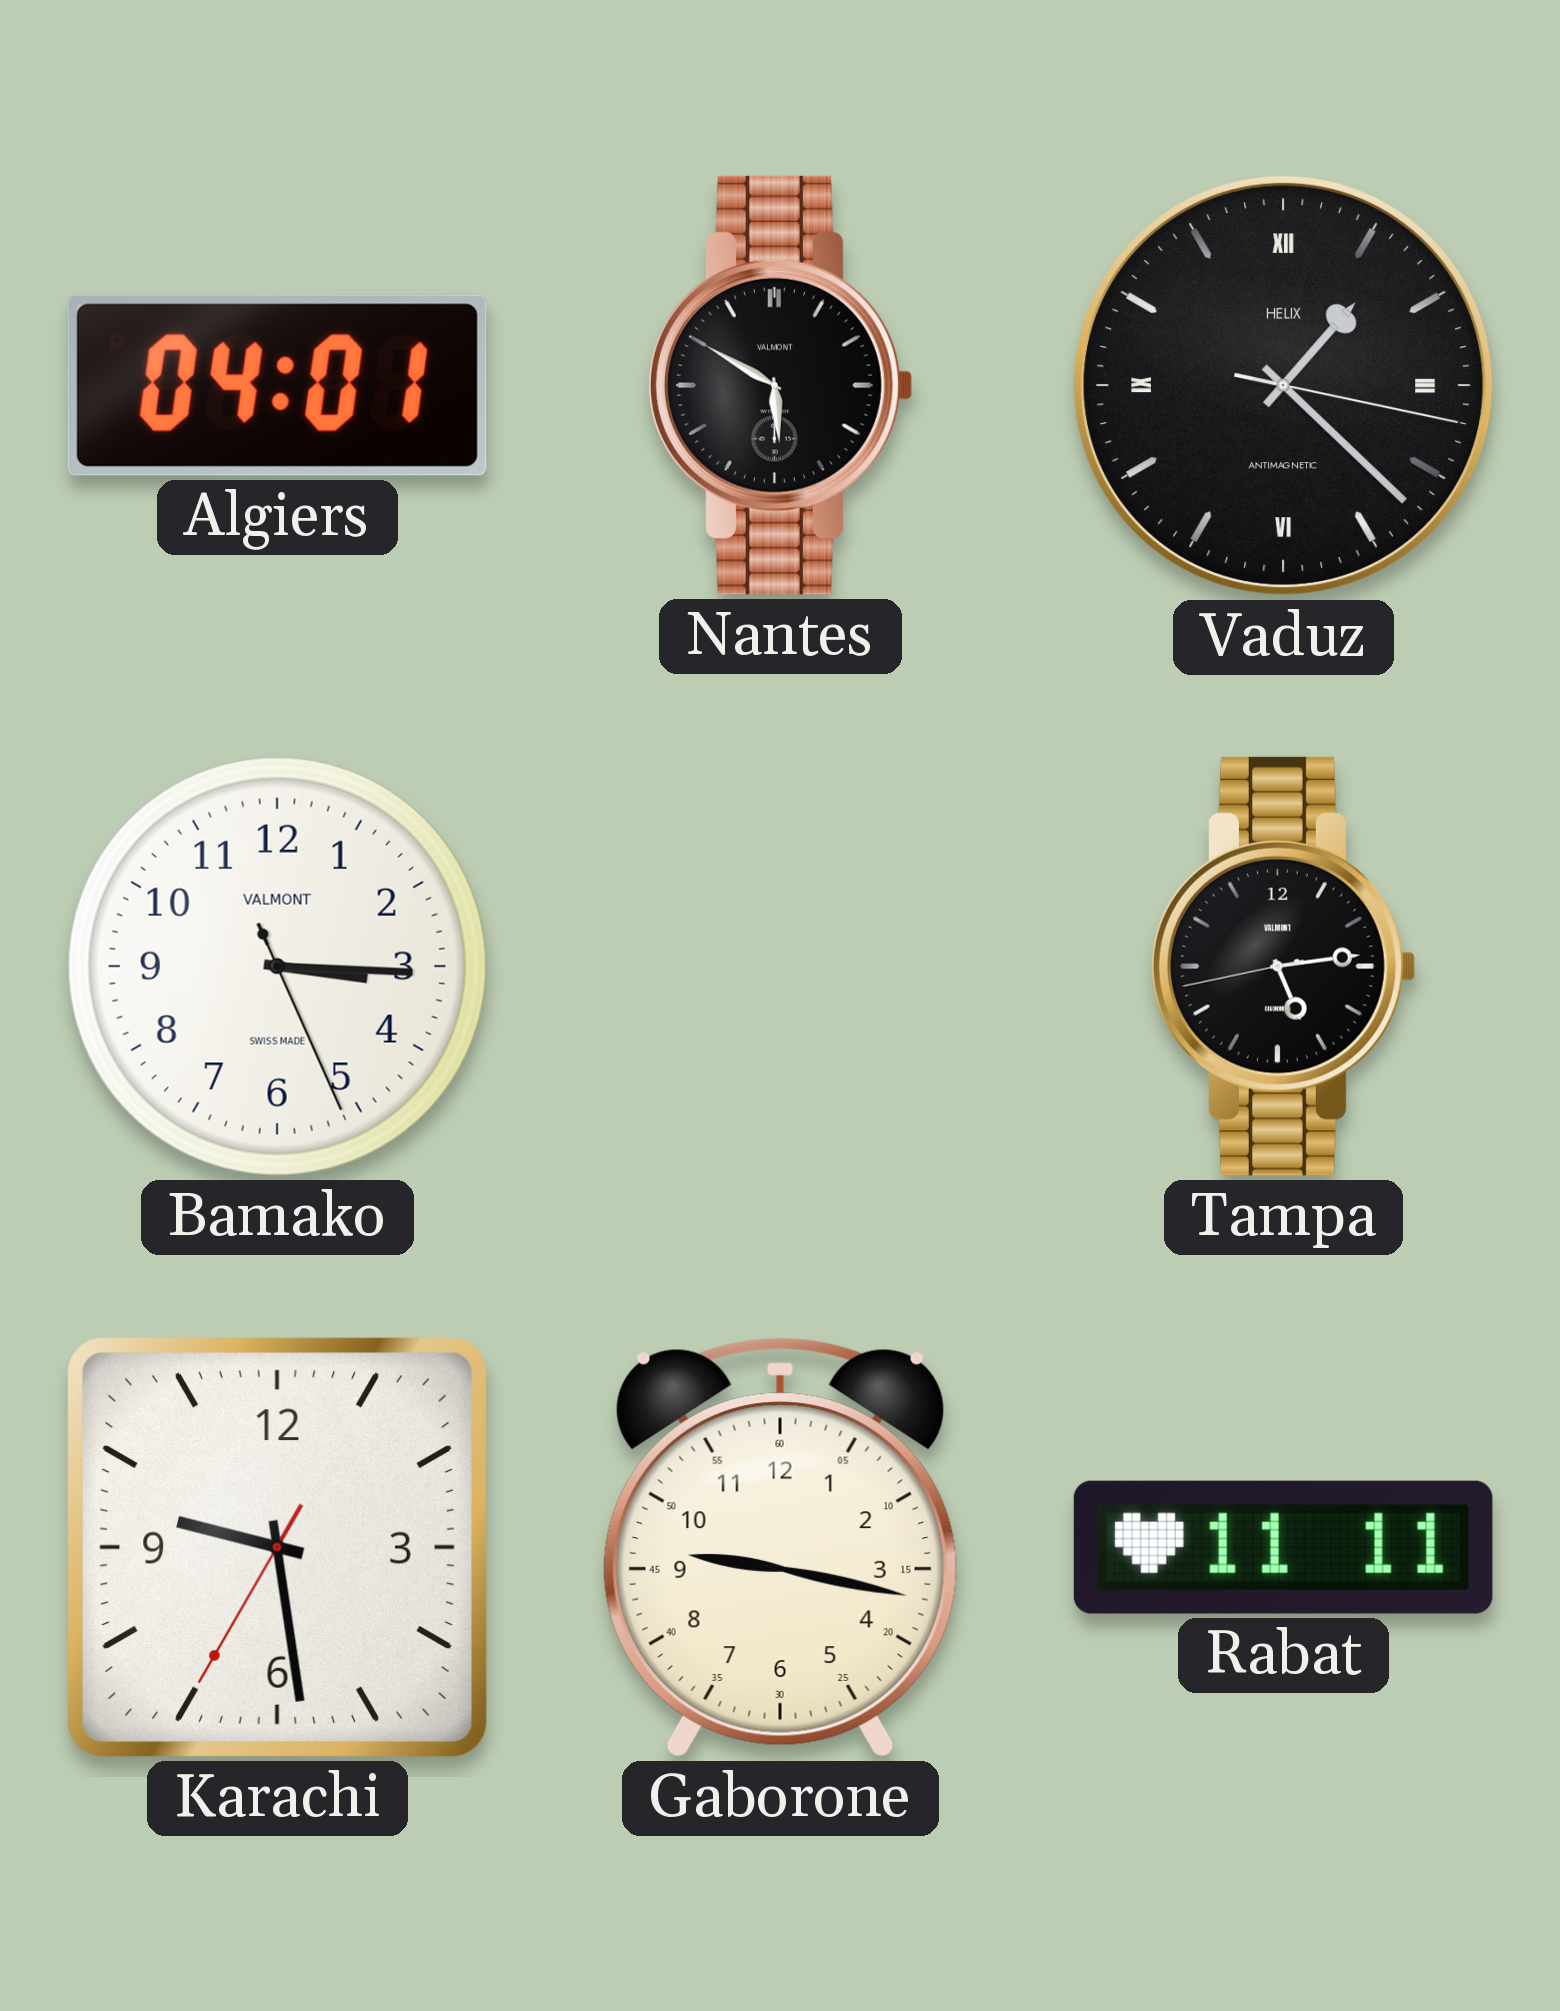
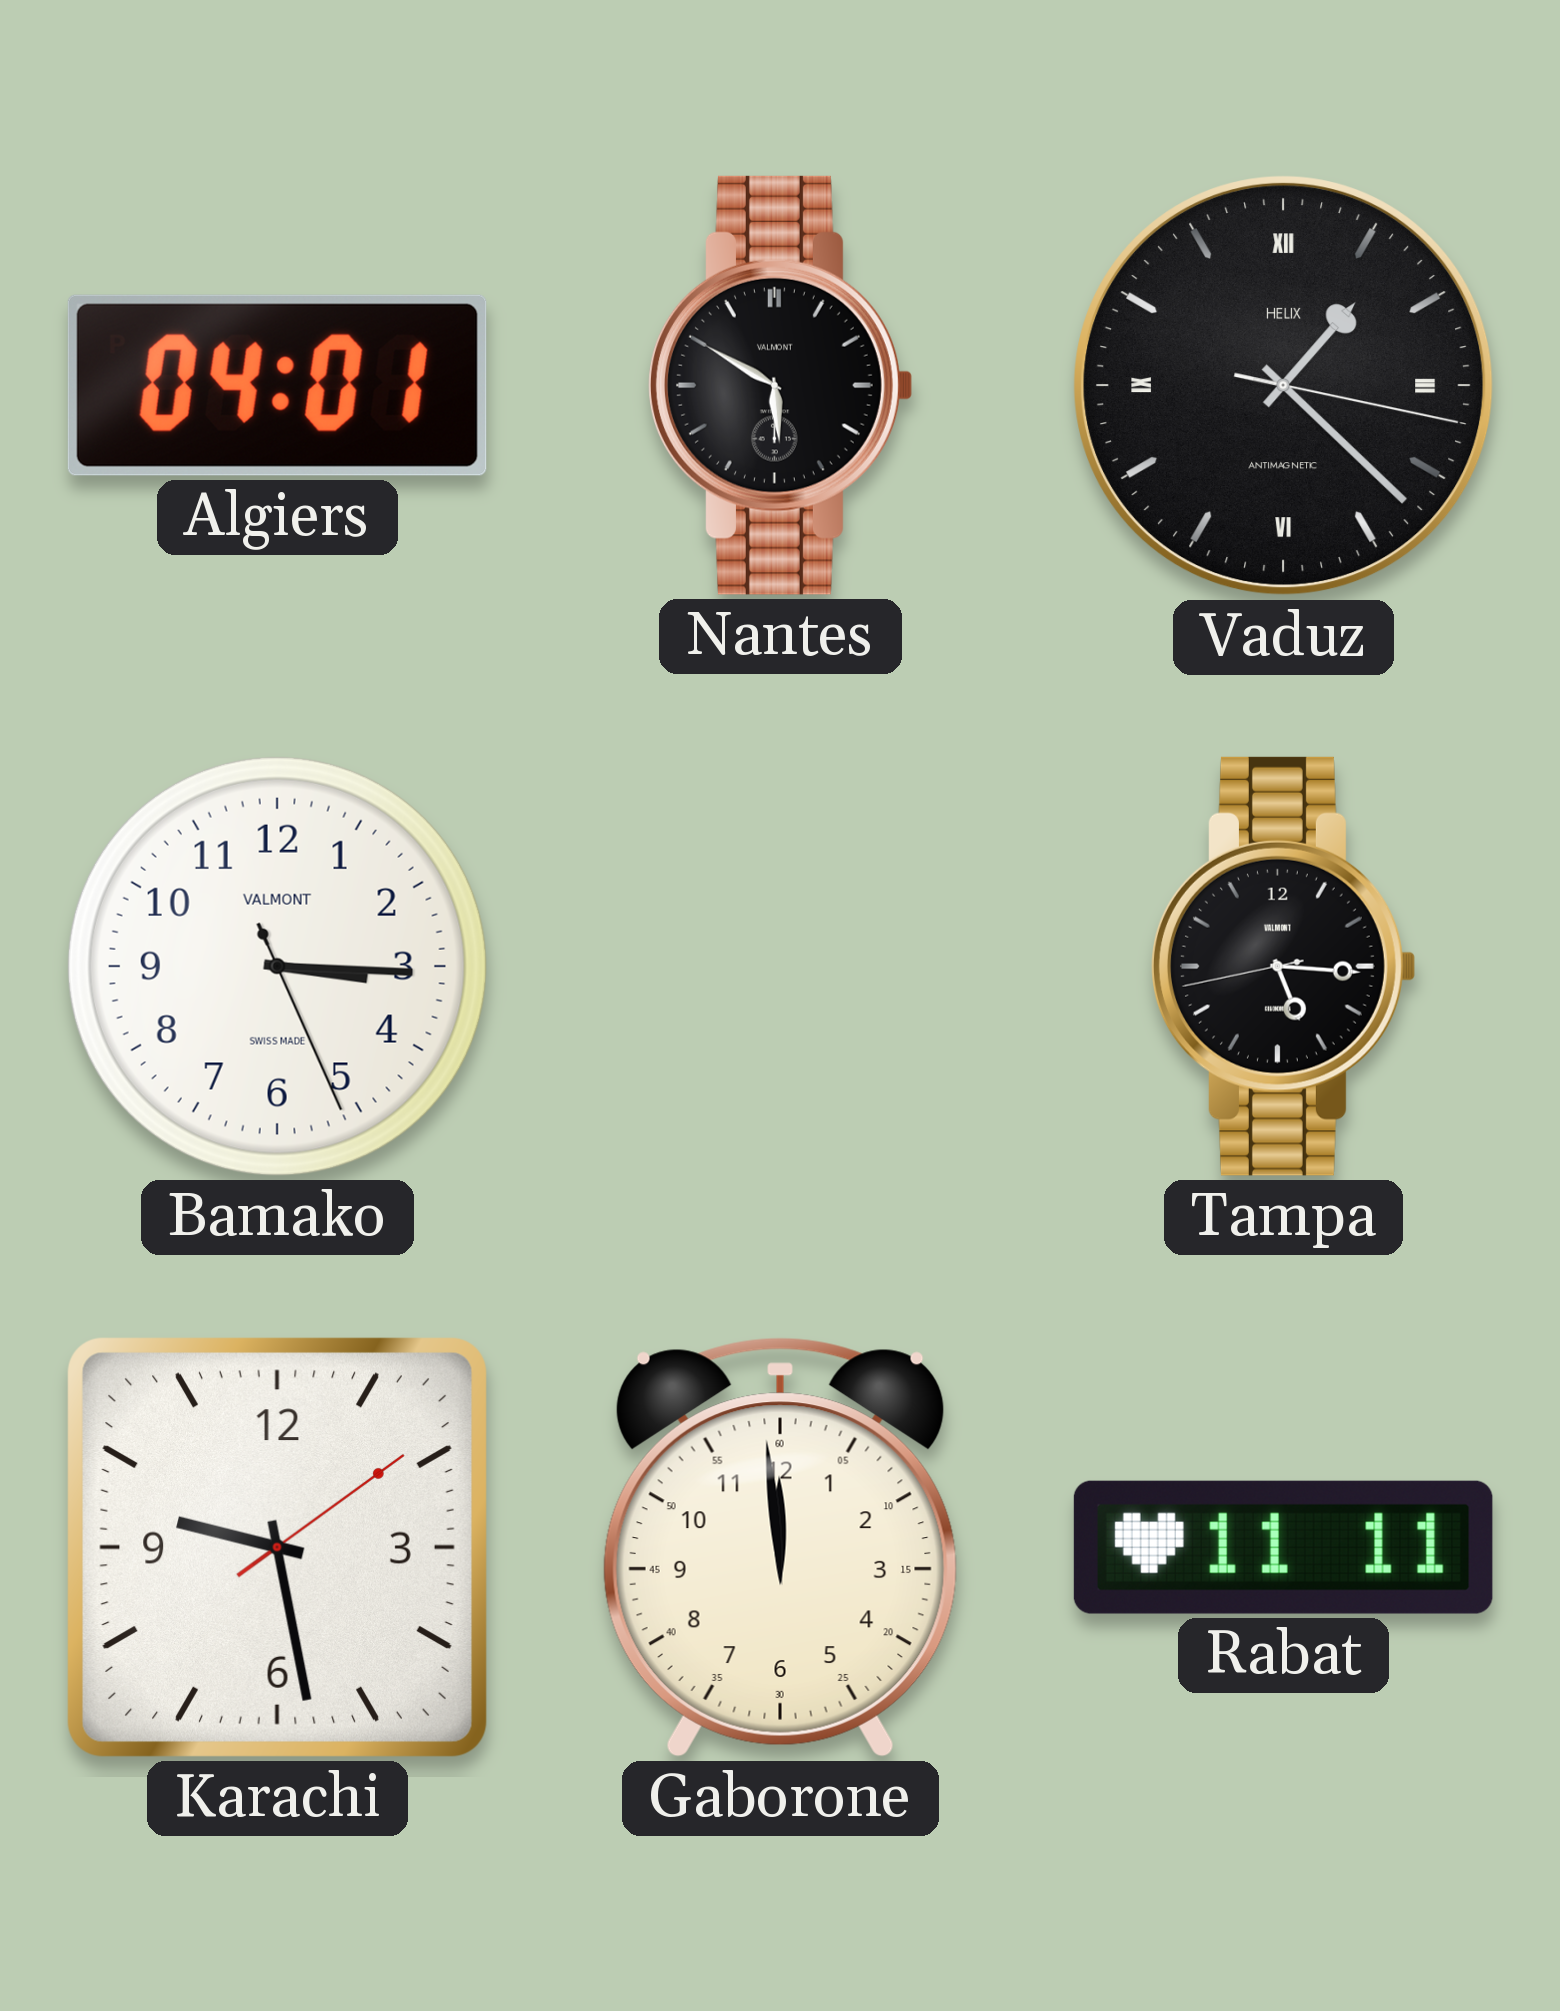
Tampa: 5:13 -> 5:15
Karachi: 9:28:35 -> 9:28:09
Gaborone: 9:17 -> 11:59
